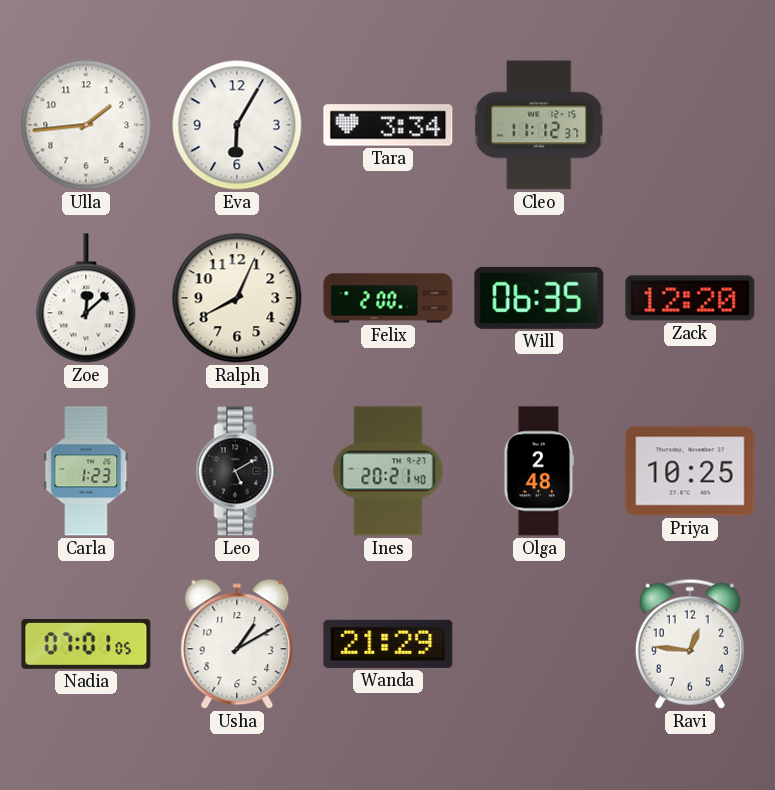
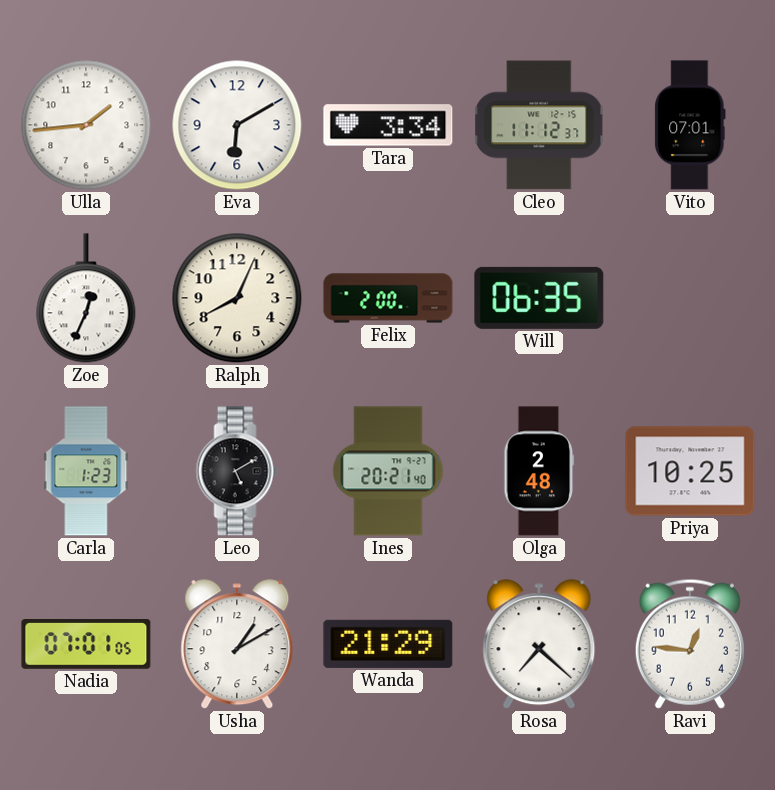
Eva: 6:05 -> 6:10
Vito: none -> 07:01
Zoe: 12:08 -> 12:34
Zack: 12:20 -> none
Rosa: none -> 7:22
